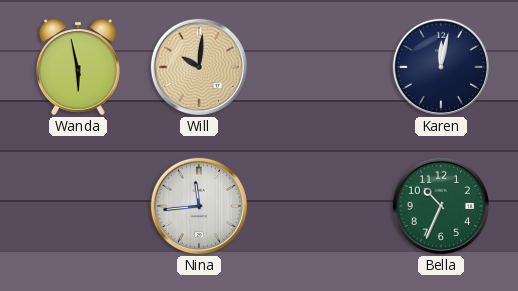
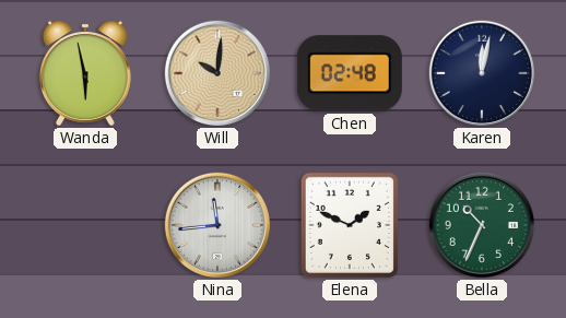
Chen: none -> 02:48
Elena: none -> 1:49
